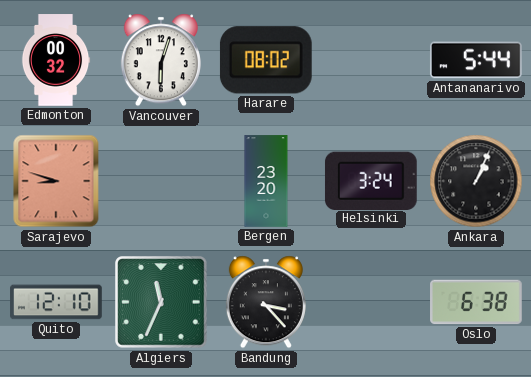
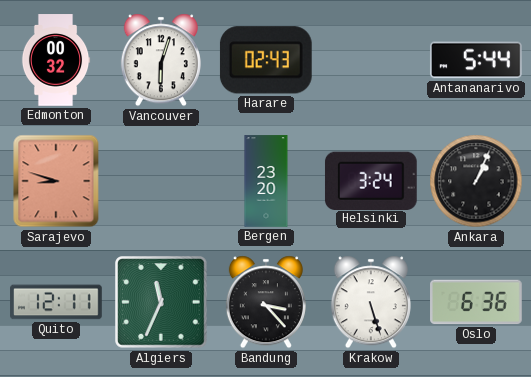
Harare: 08:02 -> 02:43
Quito: 12:10 -> 12:11
Krakow: none -> 5:27
Oslo: 6:38 -> 6:36
